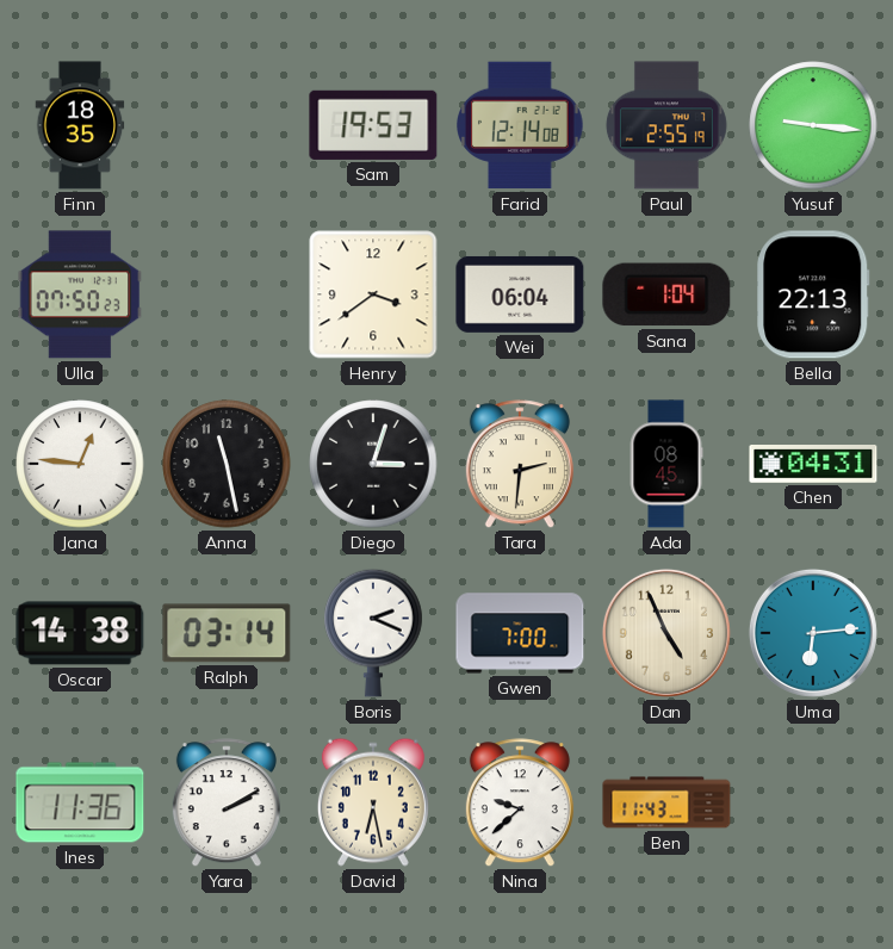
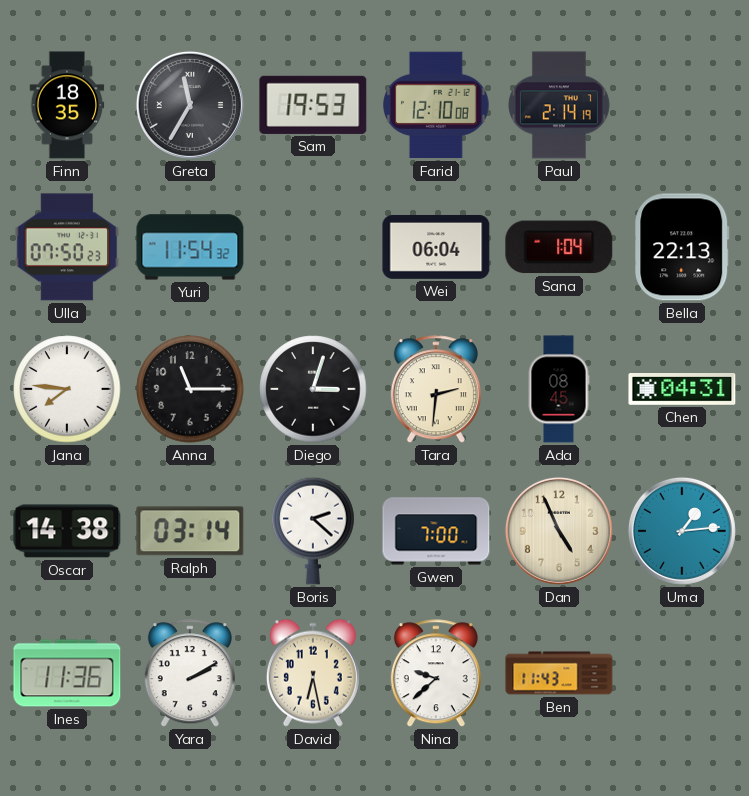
Greta: none -> 11:35
Farid: 12:14 -> 12:10
Paul: 2:55 -> 2:14
Yusuf: 9:16 -> none
Yuri: none -> 11:54
Henry: 3:39 -> none
Jana: 12:46 -> 7:46
Anna: 11:28 -> 11:15
Boris: 2:19 -> 2:22
Uma: 6:14 -> 1:14
